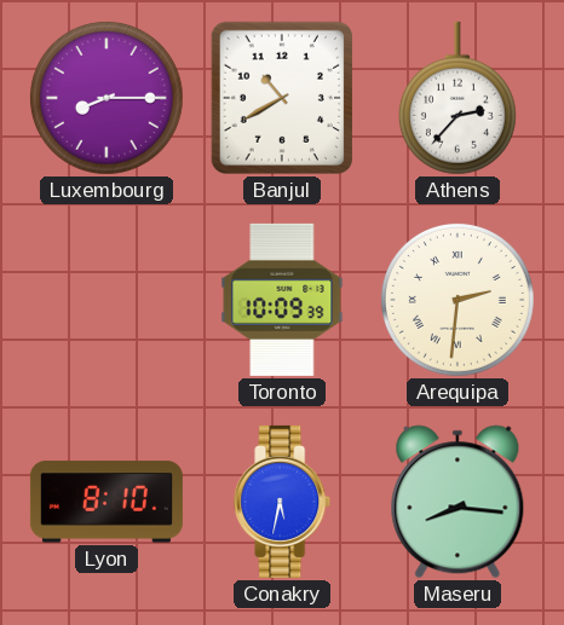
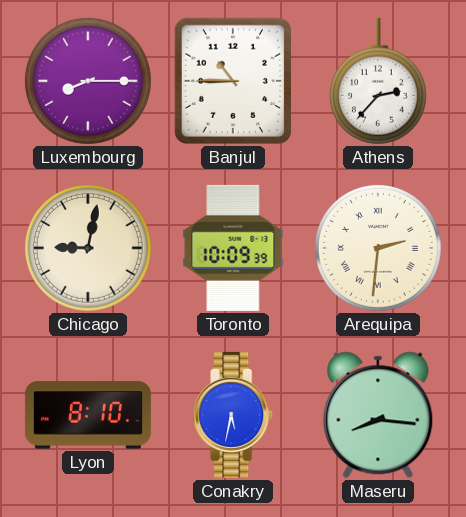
Banjul: 10:40 -> 10:45
Chicago: none -> 9:02
